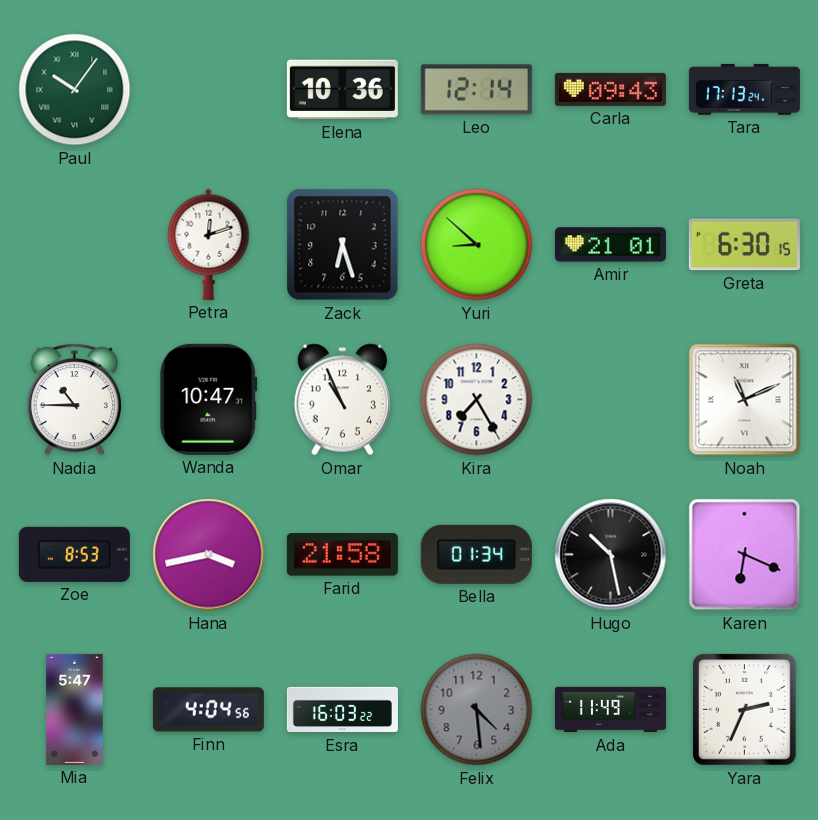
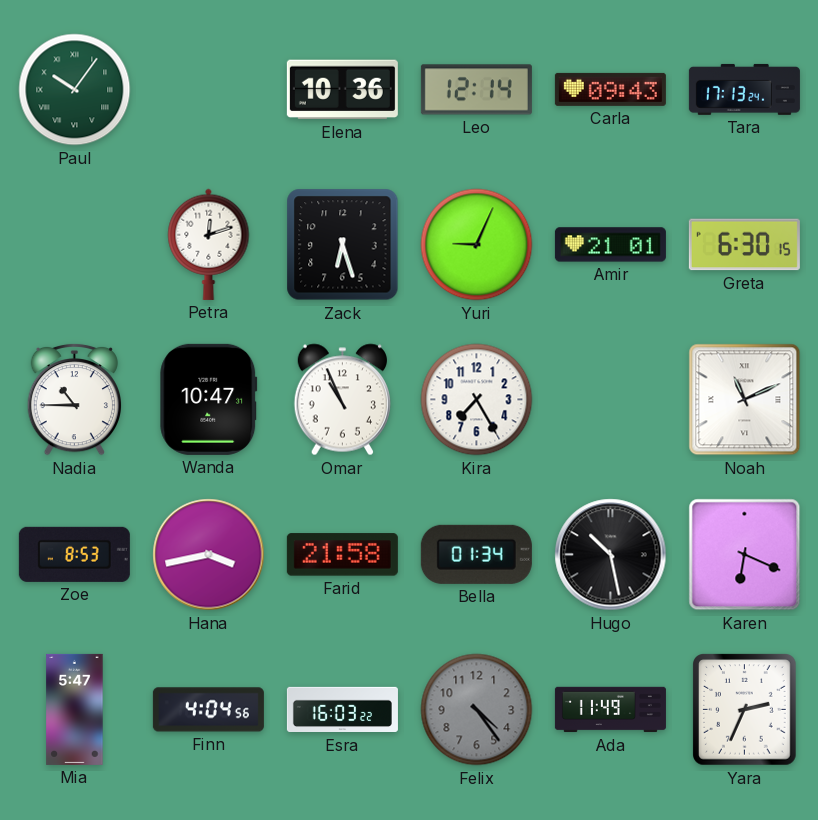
Yuri: 8:52 -> 9:04
Felix: 4:29 -> 4:24
